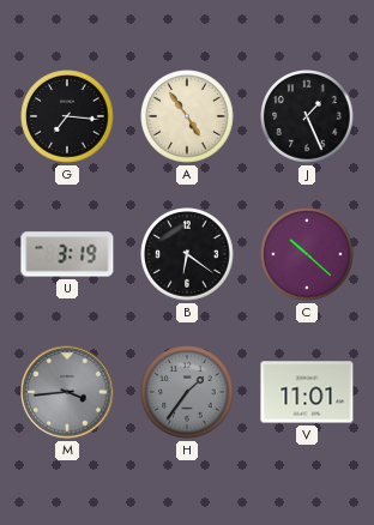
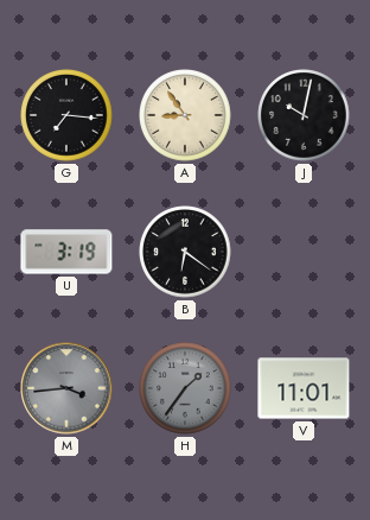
A: 4:54 -> 8:54
J: 1:26 -> 10:02
C: 10:22 -> none
